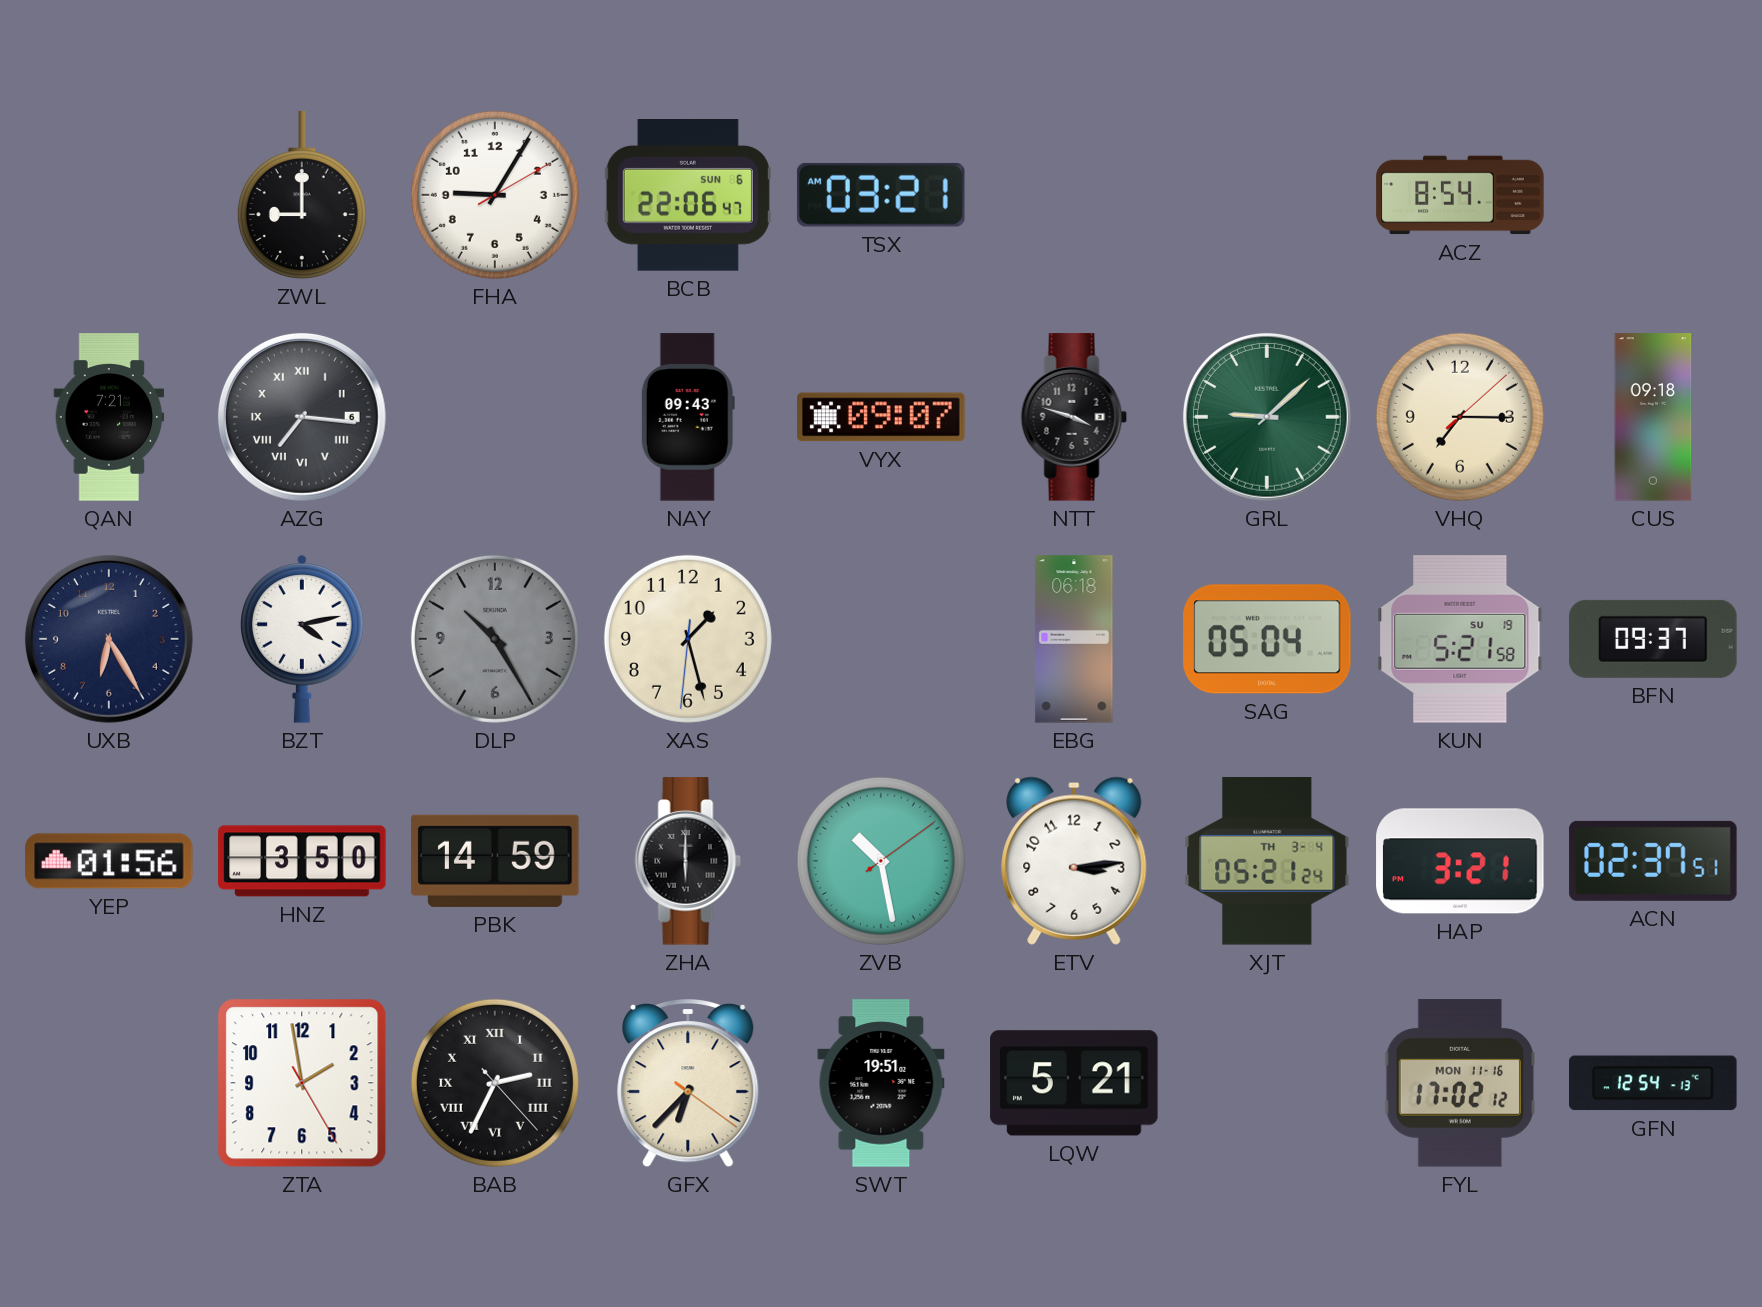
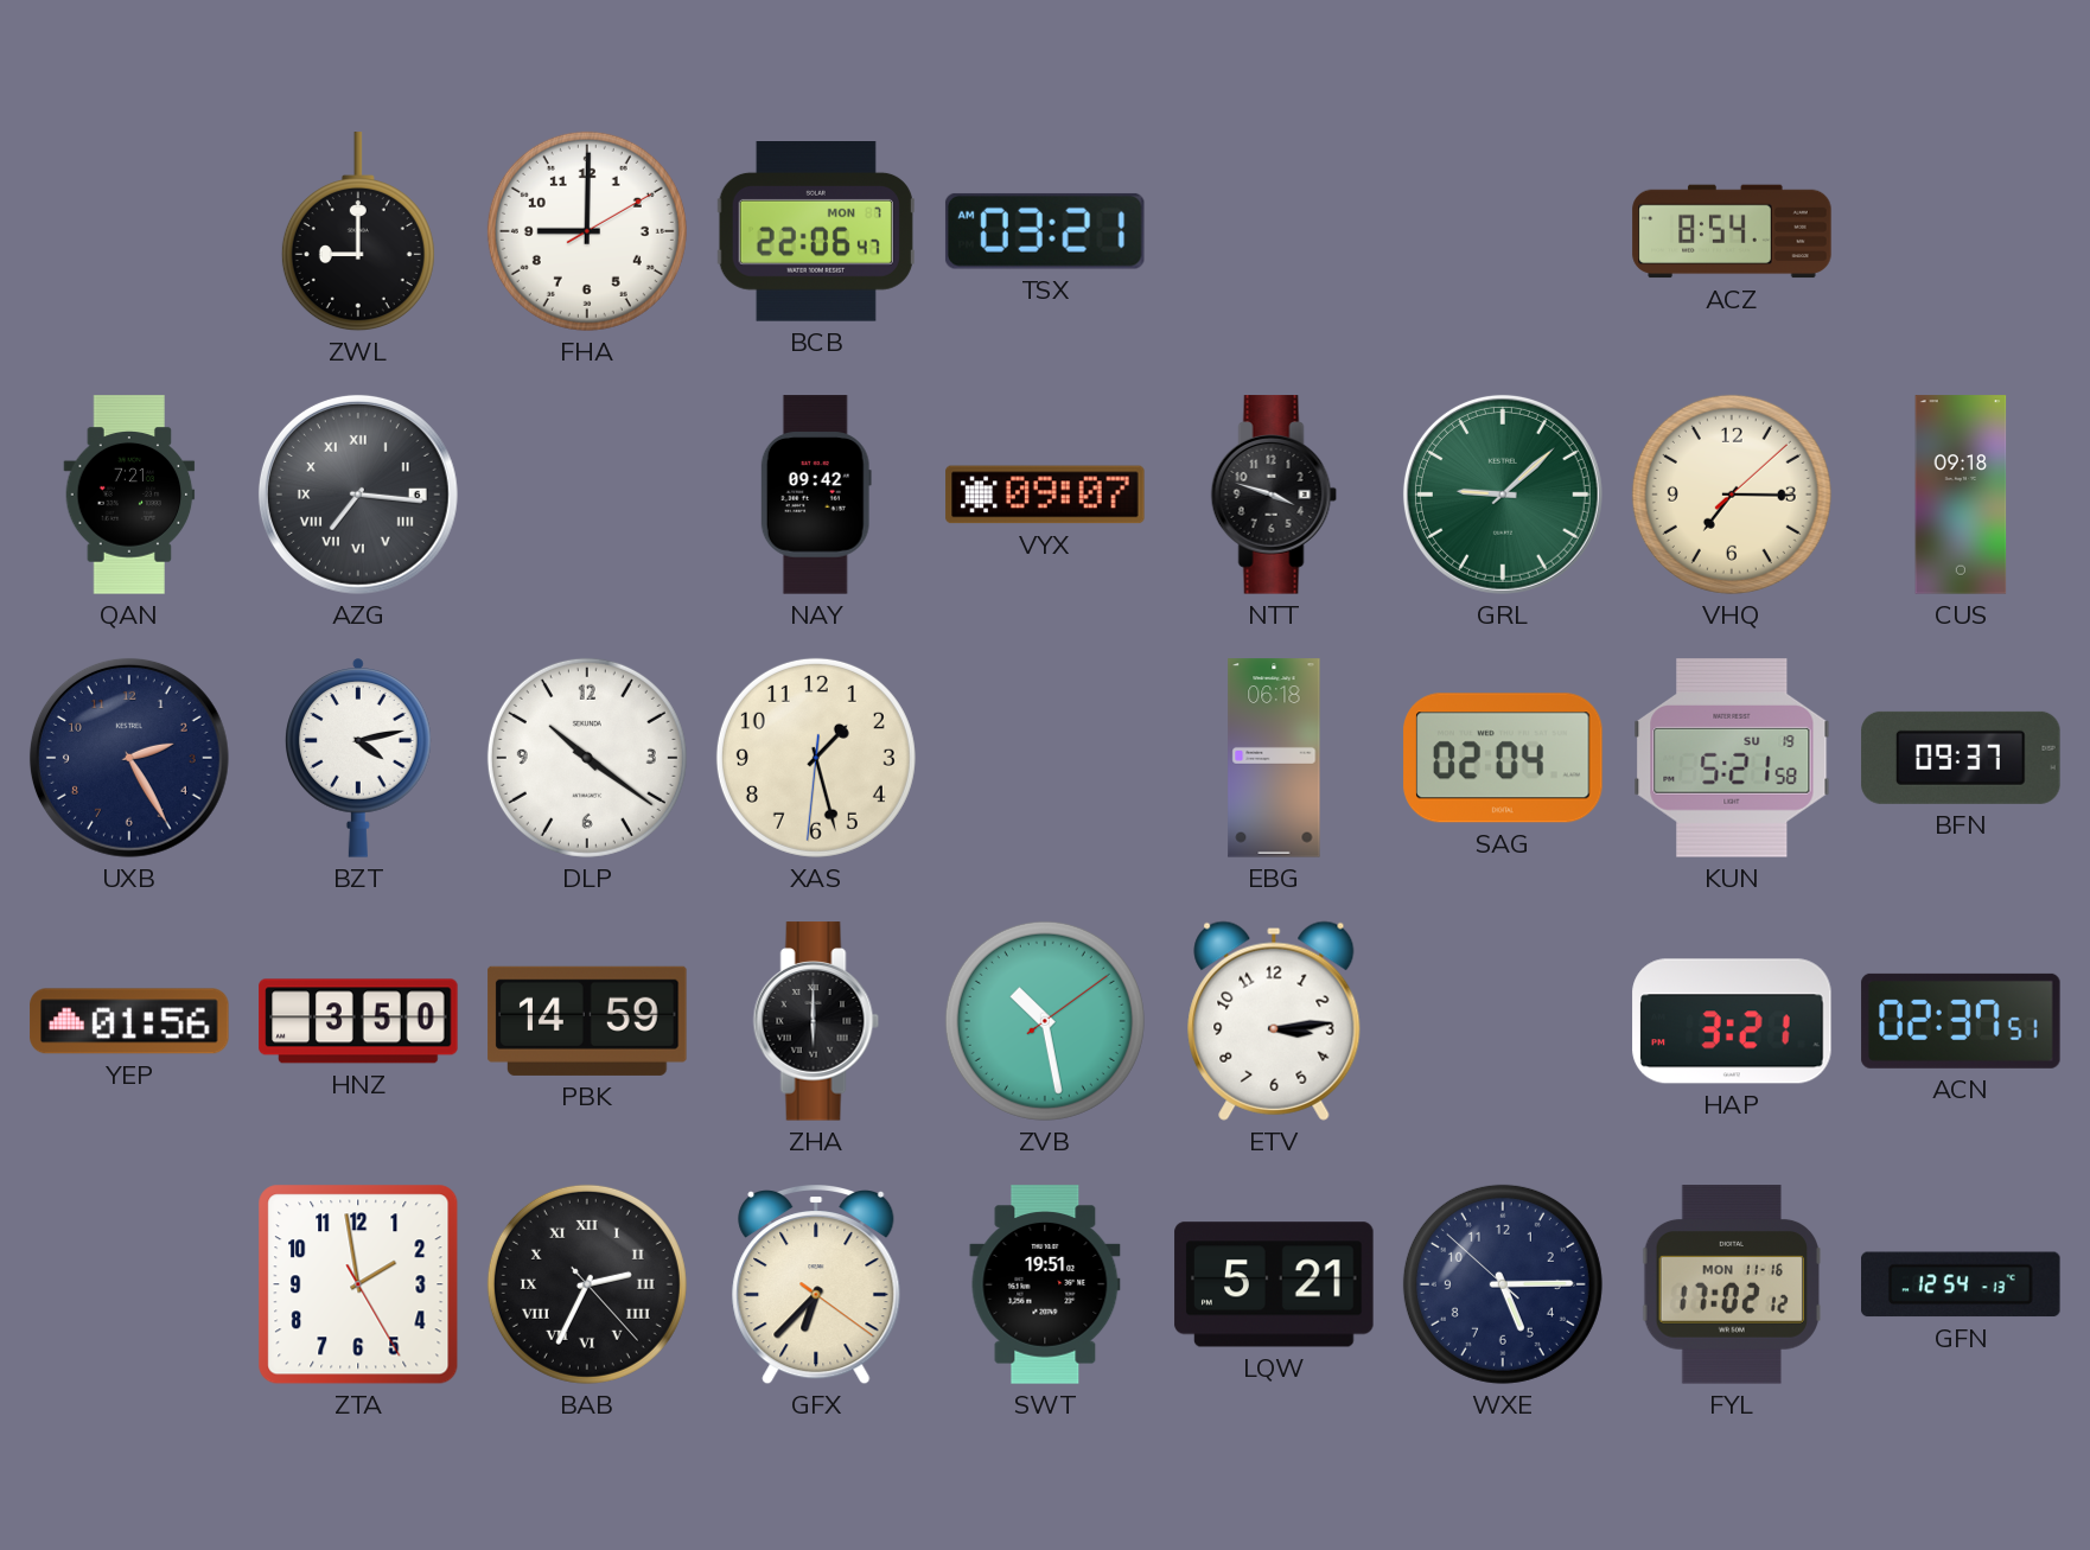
FHA: 9:05 -> 9:00
BCB date: SUN 6 -> MON 7
NAY: 09:43 -> 09:42
UXB: 6:25 -> 2:25
DLP: 10:25 -> 10:21
DLP dial: grey -> white
SAG: 05:04 -> 02:04
XJT: 05:21 -> none
WXE: none -> 5:14
